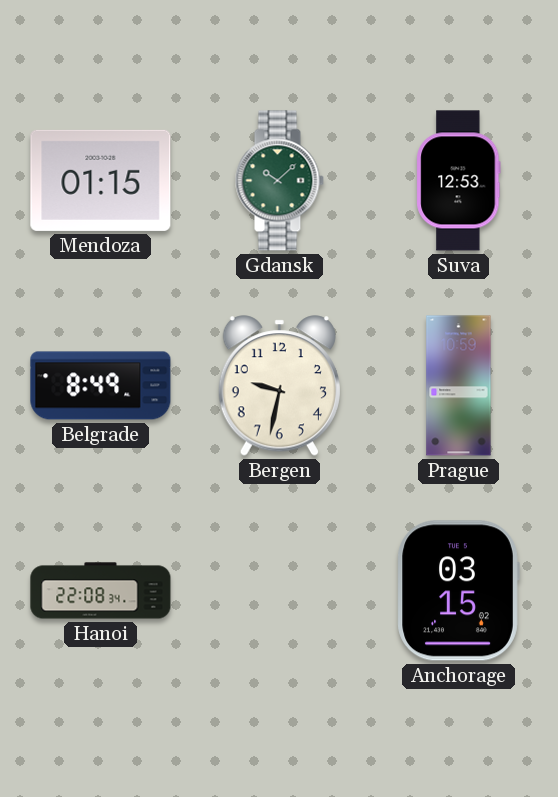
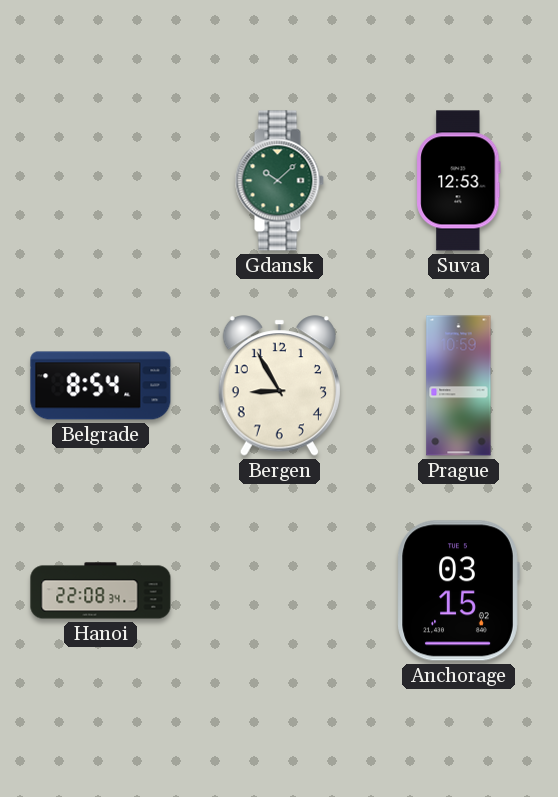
Mendoza: 01:15 -> none
Belgrade: 8:49 -> 8:54
Bergen: 9:32 -> 8:55
